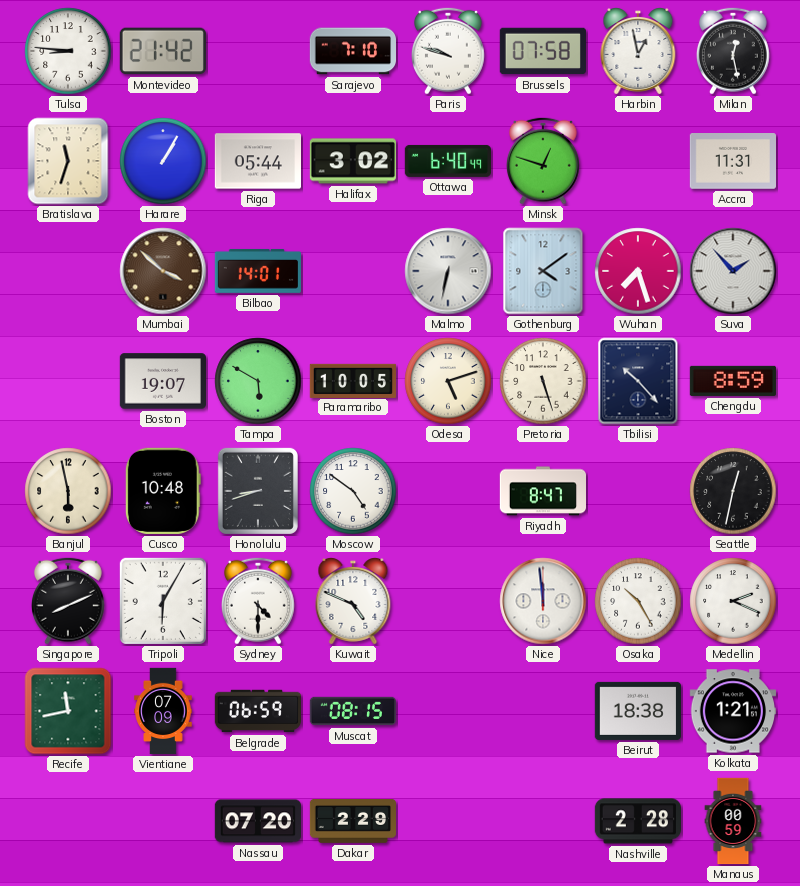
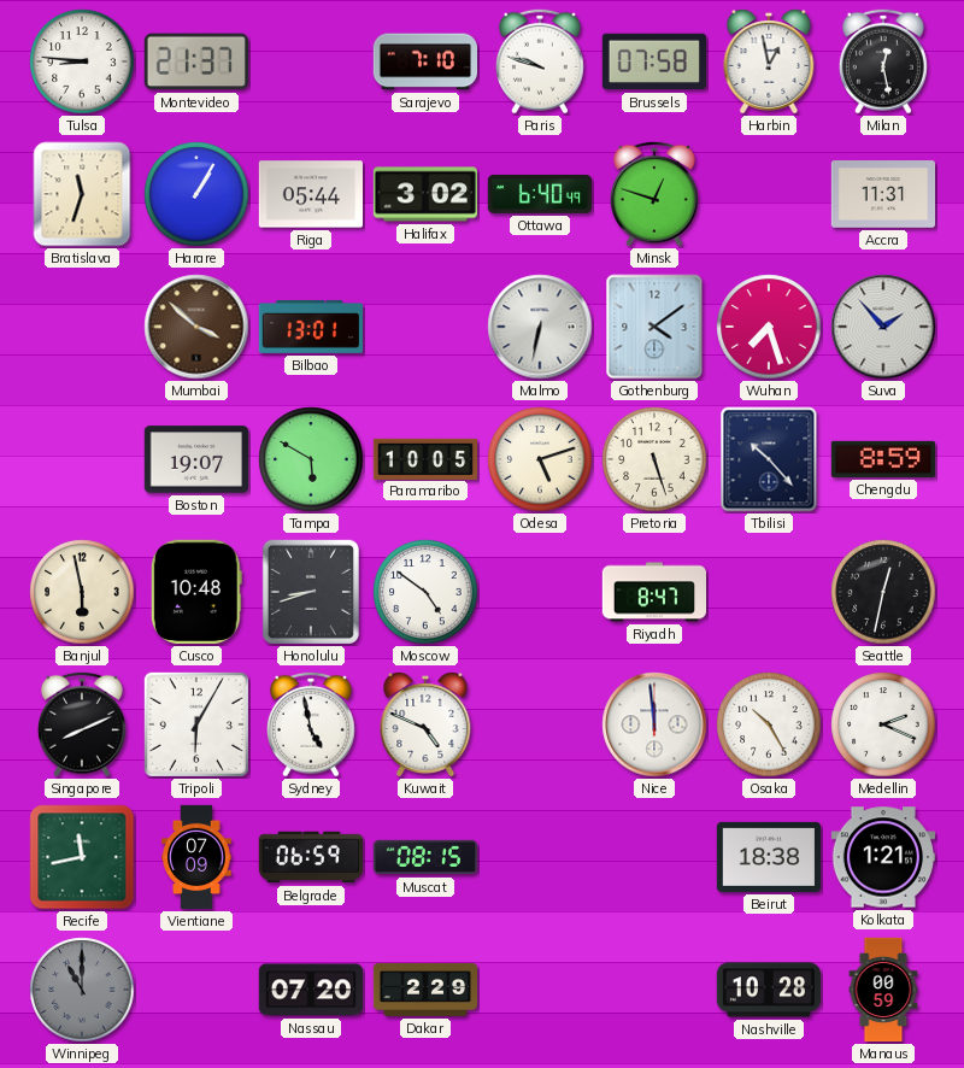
Montevideo: 21:42 -> 21:37
Bilbao: 14:01 -> 13:01
Sydney: 4:30 -> 4:58
Winnipeg: none -> 11:00
Nashville: 2:28 -> 10:28
